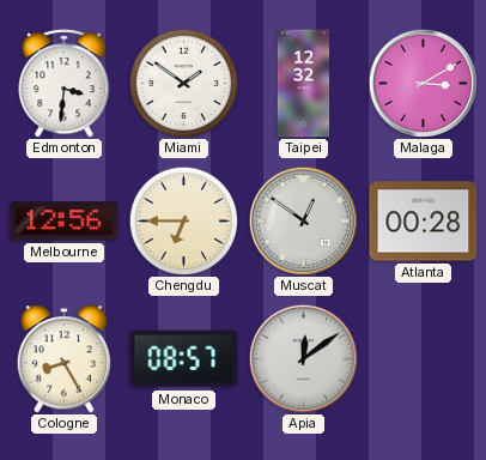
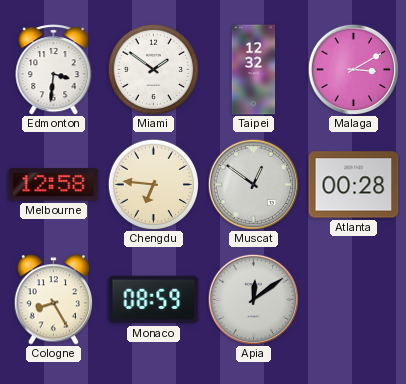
Melbourne: 12:56 -> 12:58
Chengdu: 6:45 -> 6:46
Monaco: 08:57 -> 08:59
